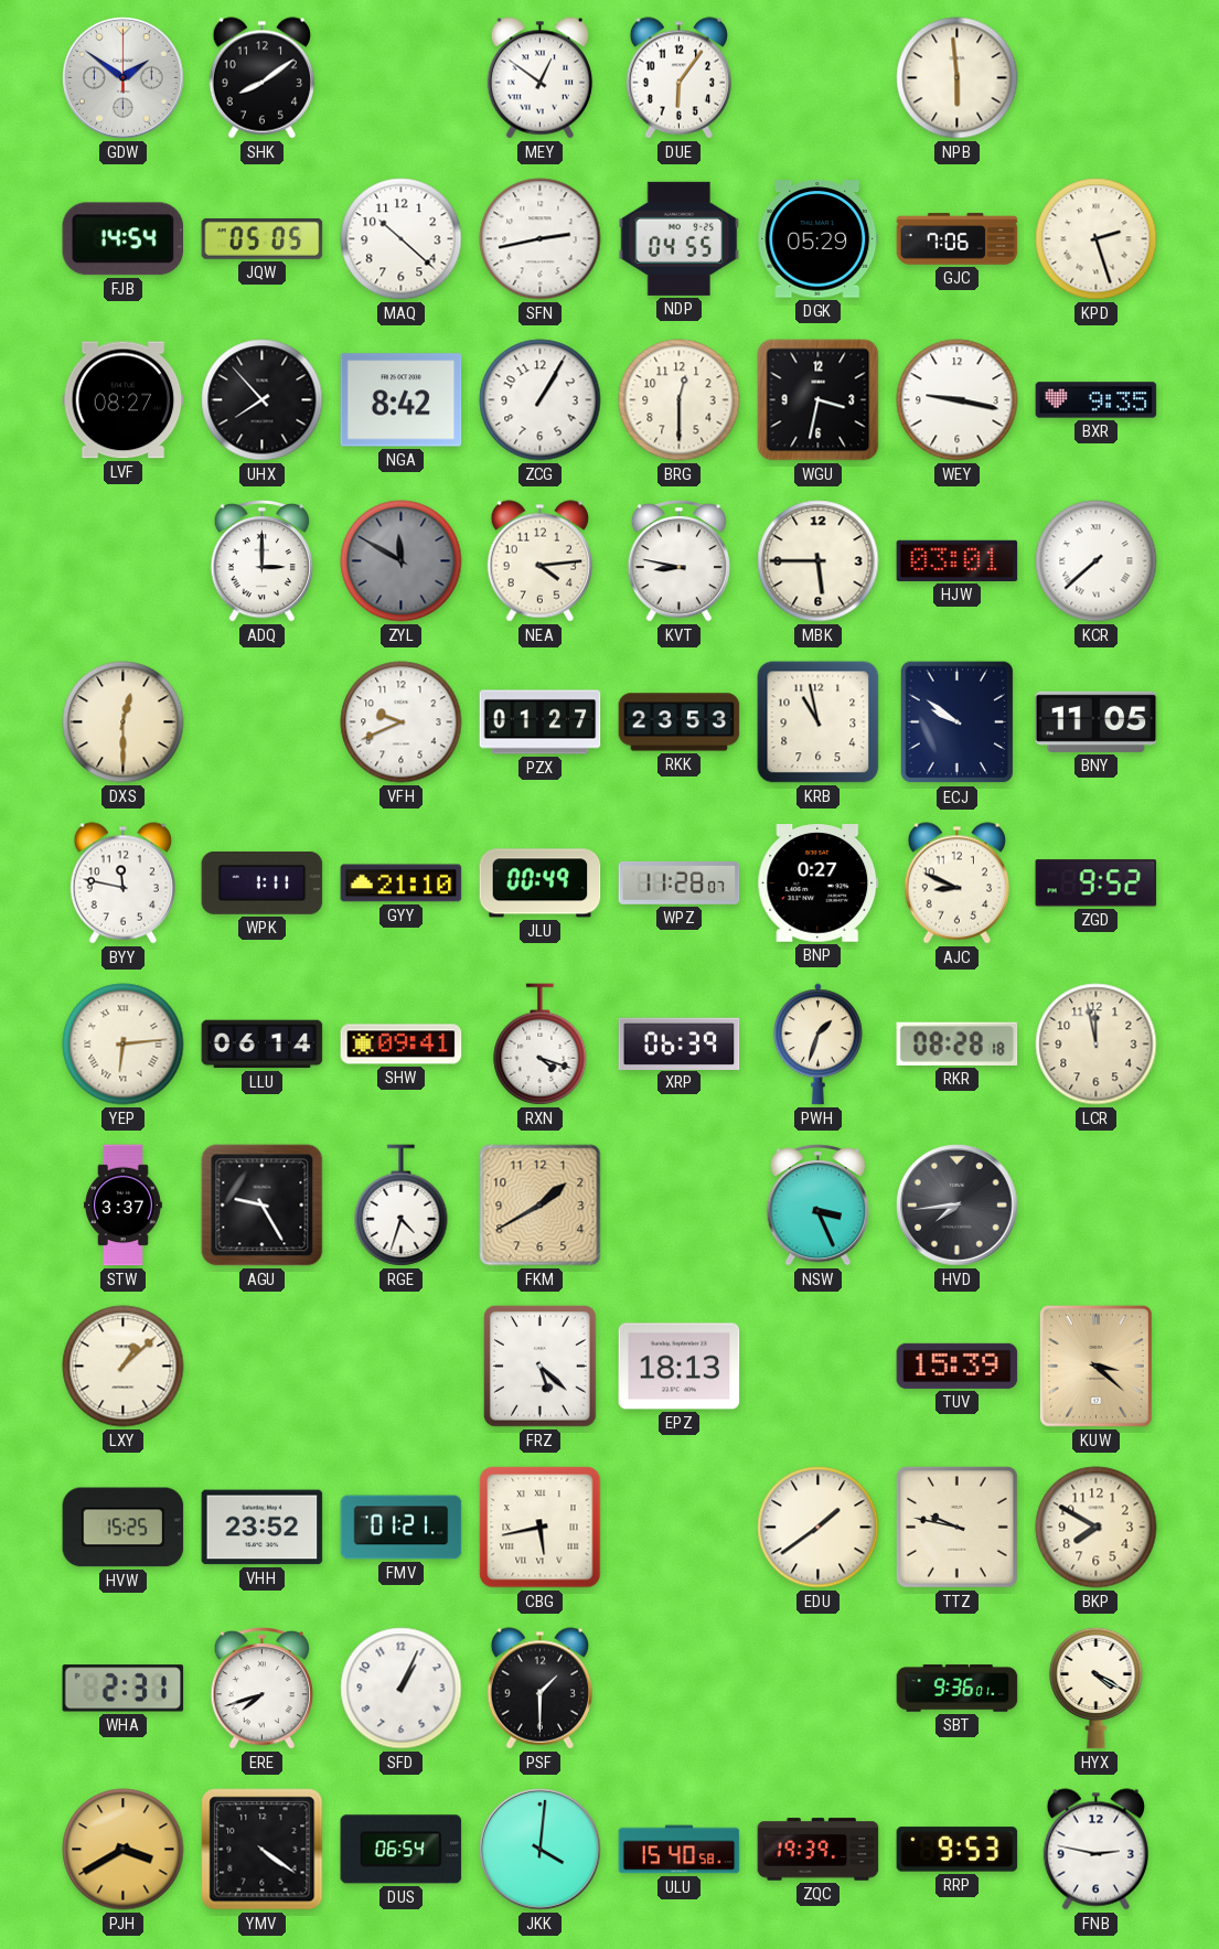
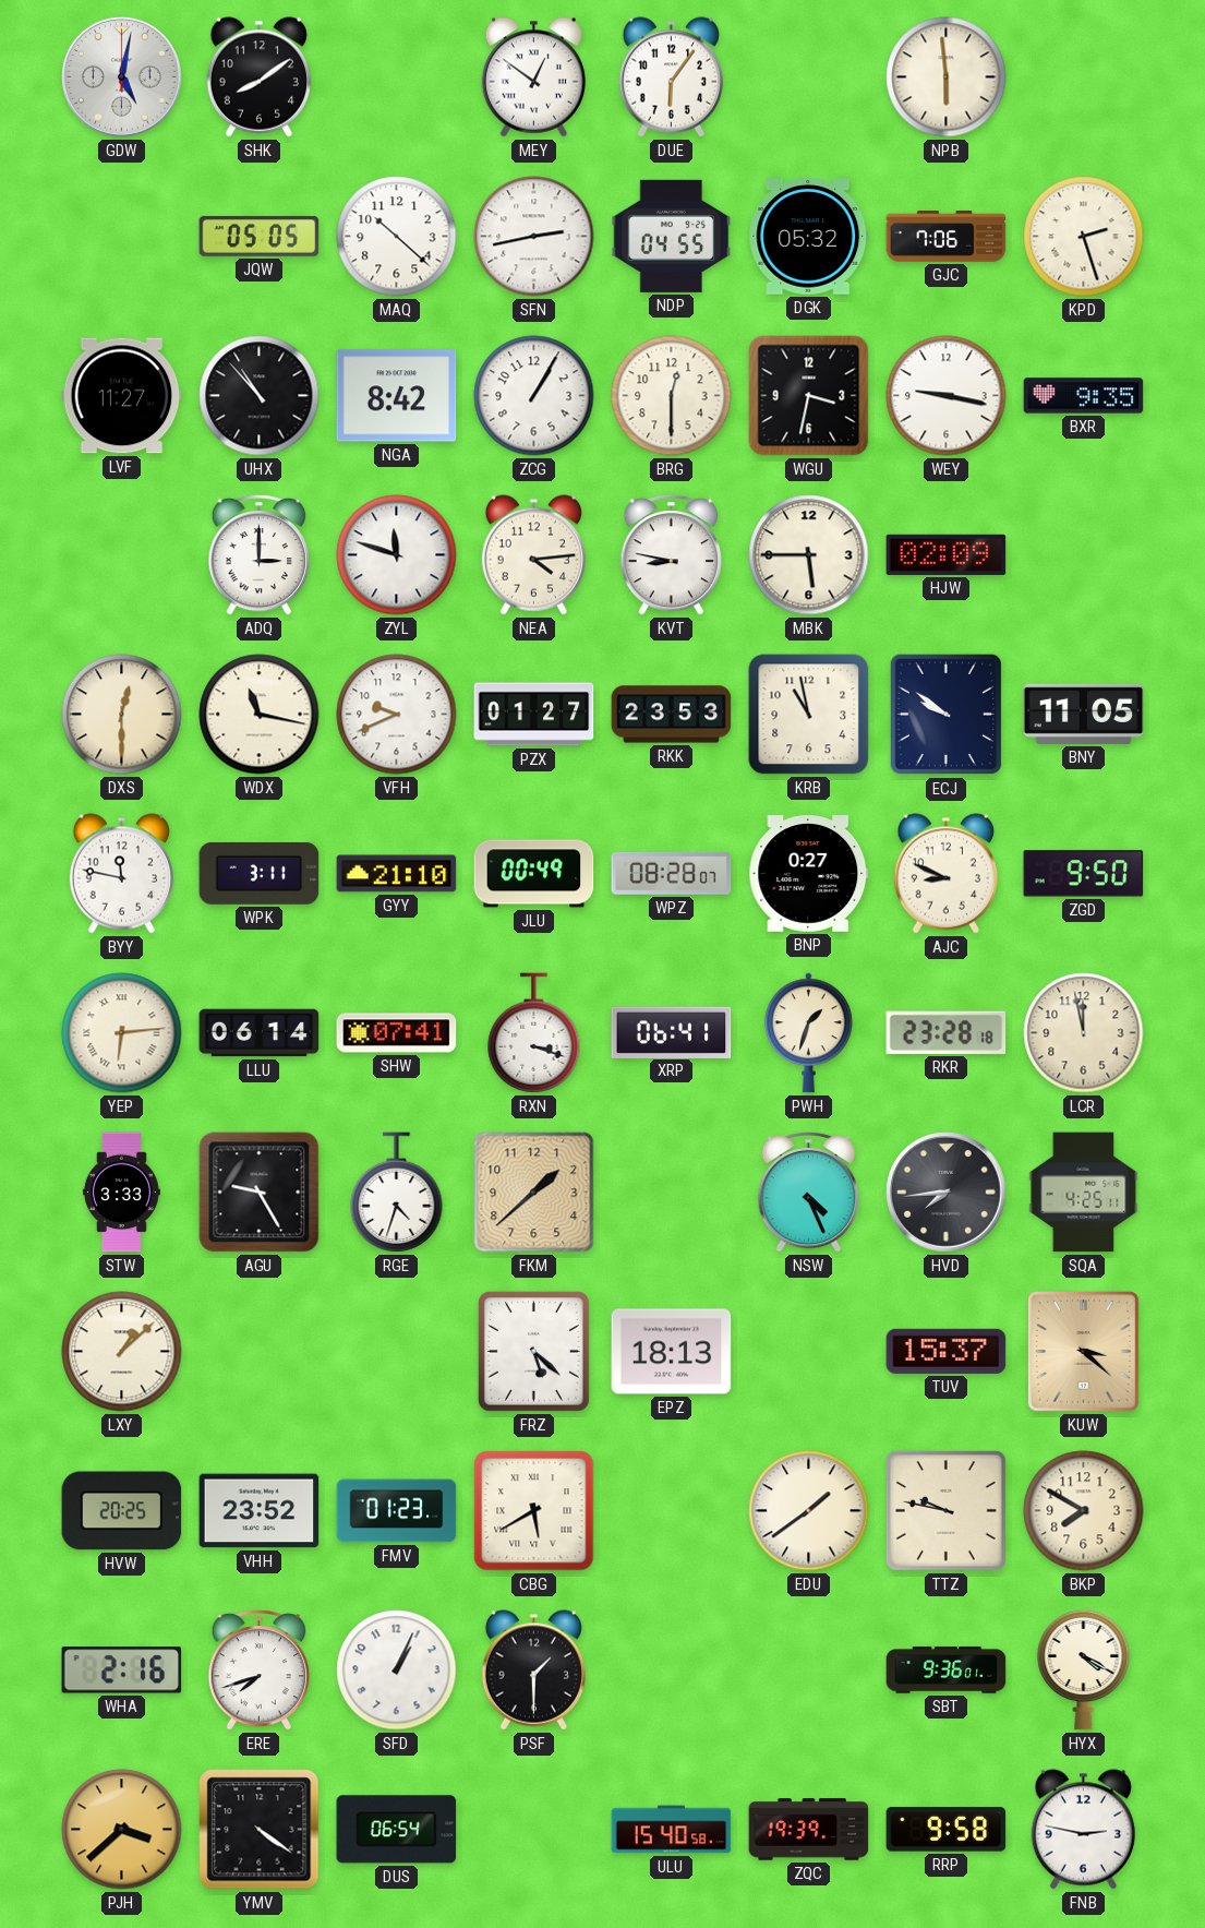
GDW: 1:51 -> 5:02
FJB: 14:54 -> none
DGK: 05:29 -> 05:32
LVF: 08:27 -> 11:27
UHX: 7:53 -> 10:53
ZYL: 11:50 -> 11:48
ZYL dial: grey -> white
HJW: 03:01 -> 02:09
KCR: 7:38 -> none
WDX: none -> 11:17
WPK: 1:11 -> 3:11
WPZ: 11:28 -> 08:28
ZGD: 9:52 -> 9:50
SHW: 09:41 -> 07:41
RXN: 4:18 -> 3:18
XRP: 06:39 -> 06:41
RKR: 08:28 -> 23:28
STW: 3:37 -> 3:33
FKM: 1:40 -> 1:38
NSW: 3:26 -> 4:26
SQA: none -> 4:25
TUV: 15:39 -> 15:37
HVW: 15:25 -> 20:25
FMV: 01:21 -> 01:23
CBG: 5:43 -> 5:40
WHA: 2:31 -> 2:16
PJH: 3:40 -> 3:38
JKK: 4:01 -> none
RRP: 9:53 -> 9:58
